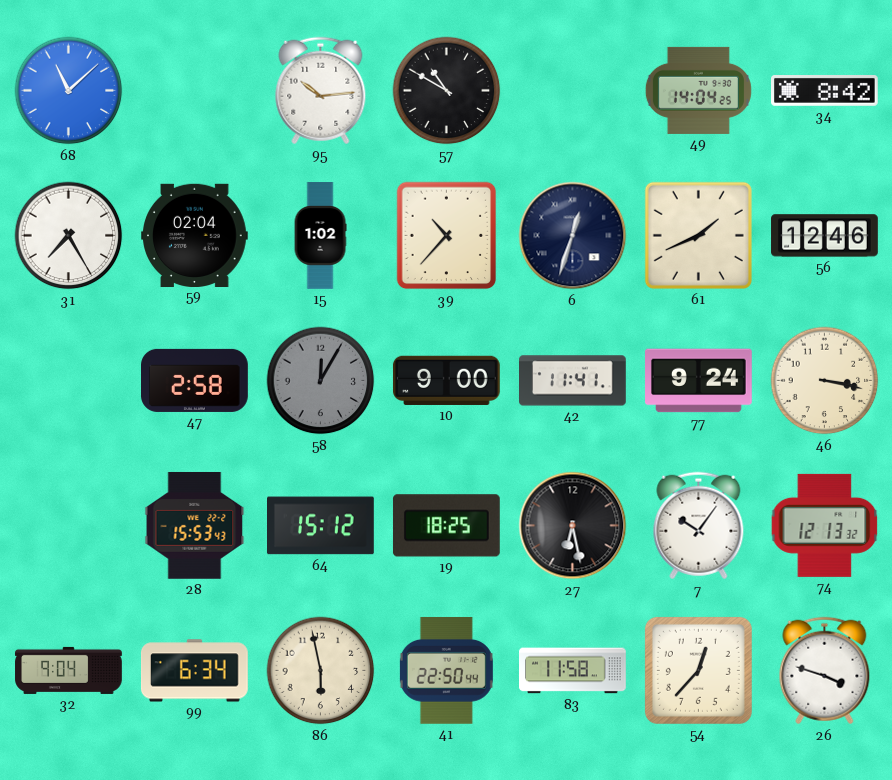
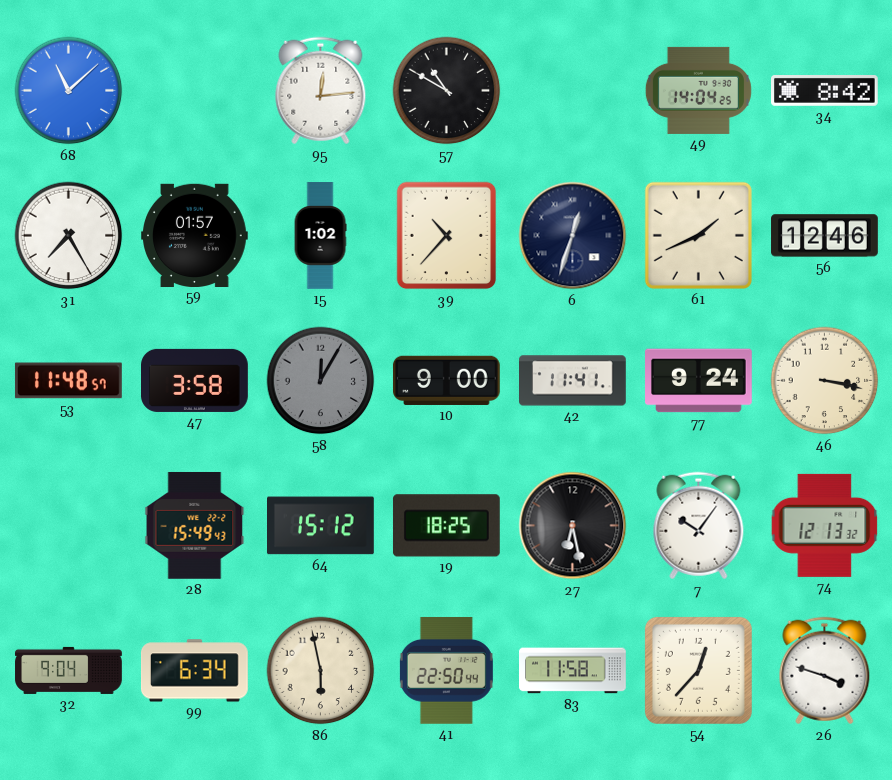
95: 10:14 -> 12:14
59: 02:04 -> 01:57
53: none -> 11:48
47: 2:58 -> 3:58
28: 15:53 -> 15:49
